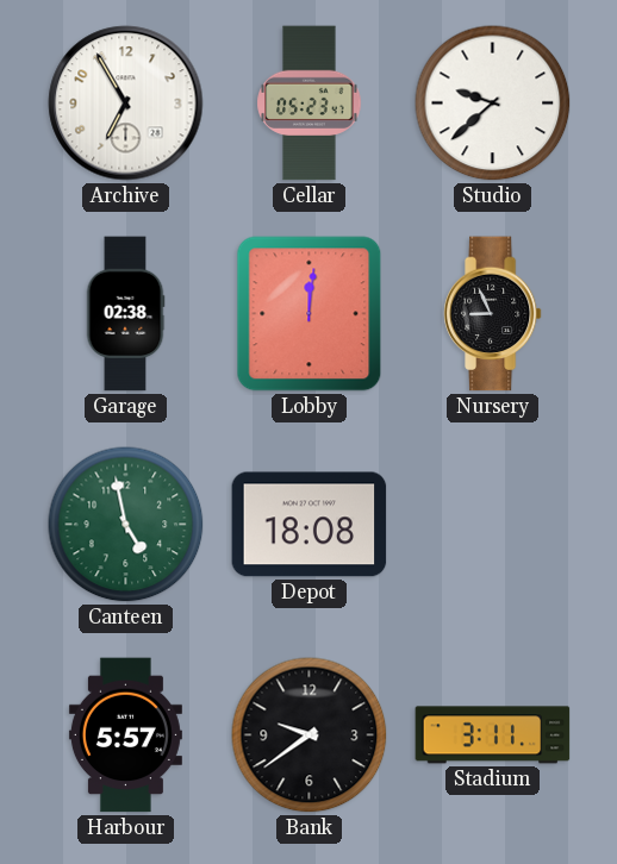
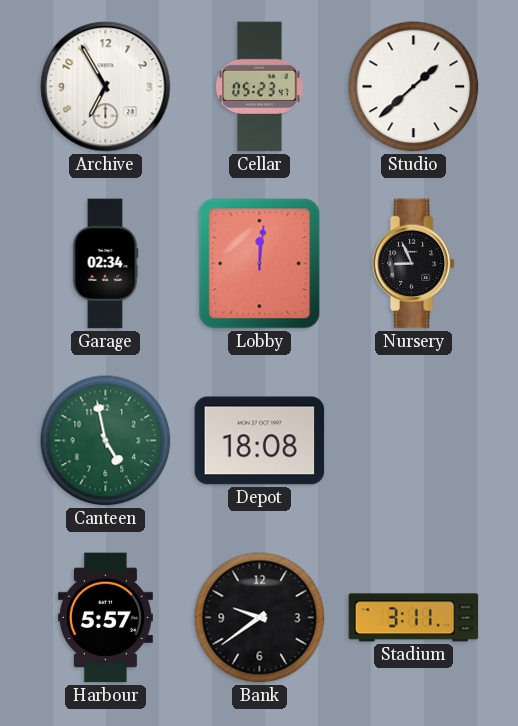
Studio: 9:38 -> 1:38
Garage: 02:38 -> 02:34
